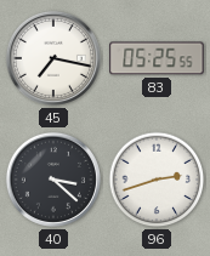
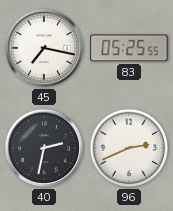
40: 3:22 -> 2:32
96: 2:42 -> 2:41
